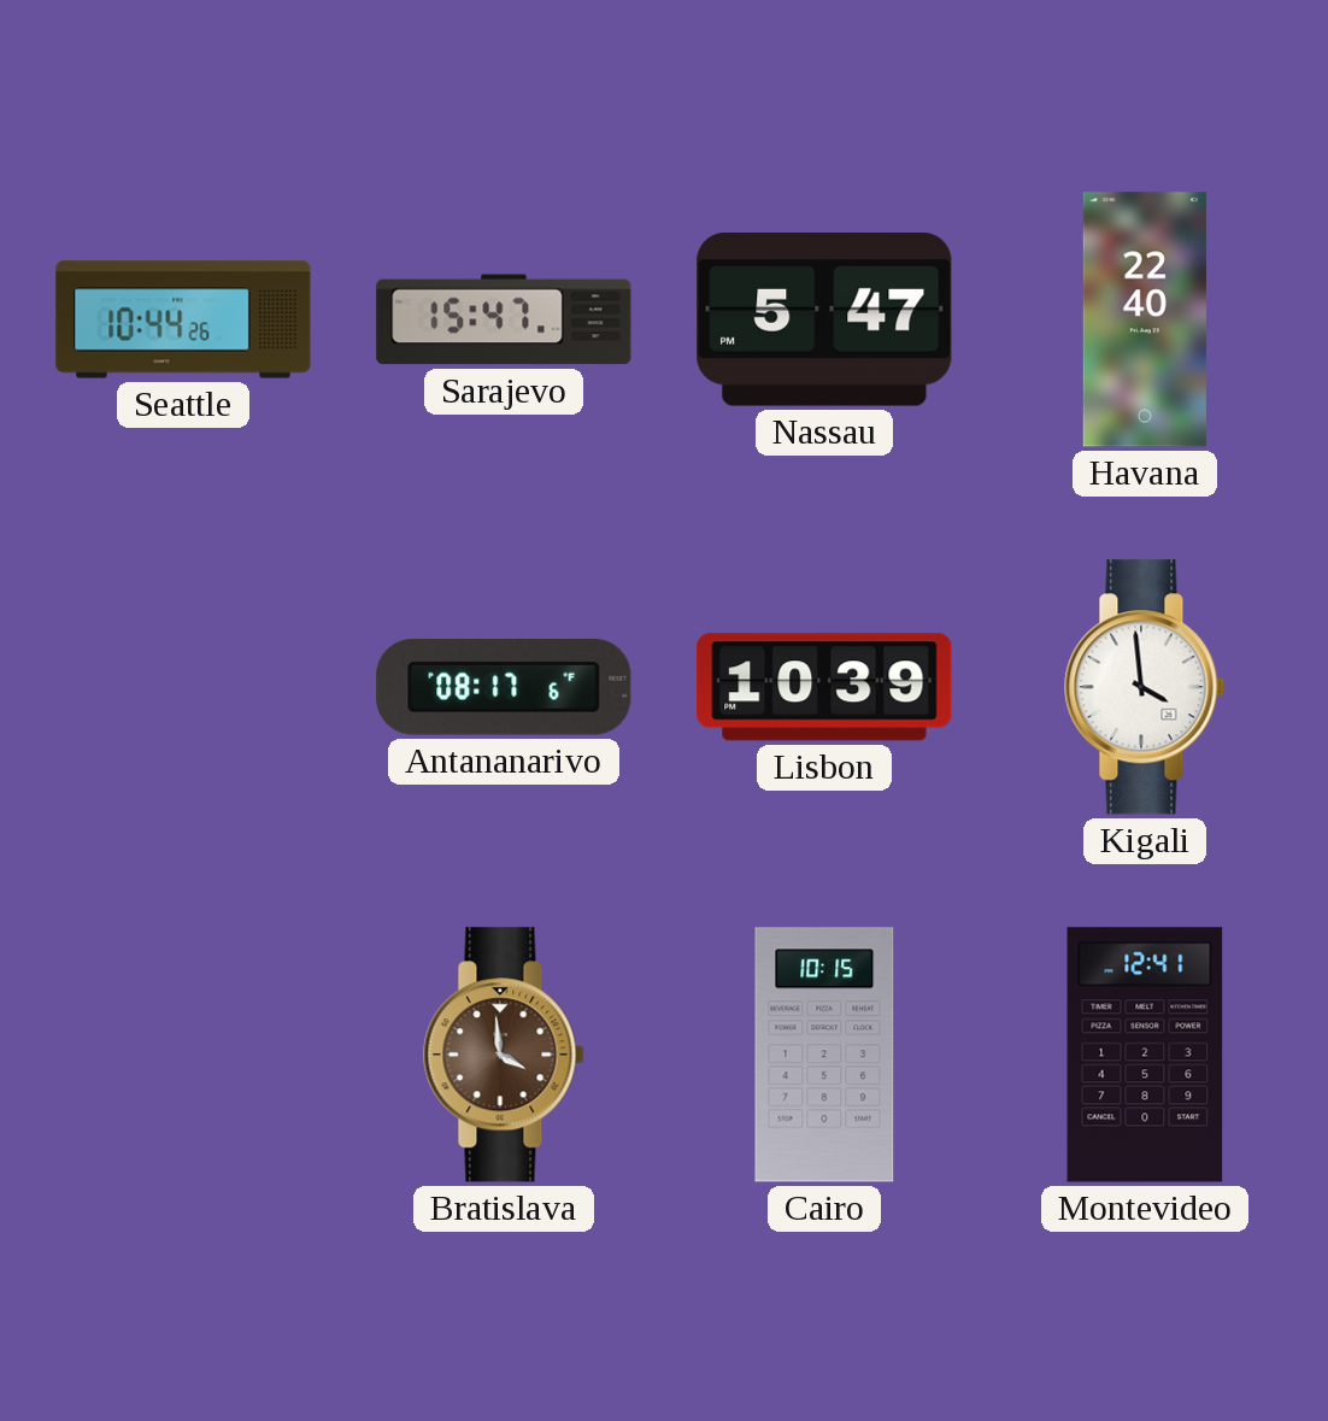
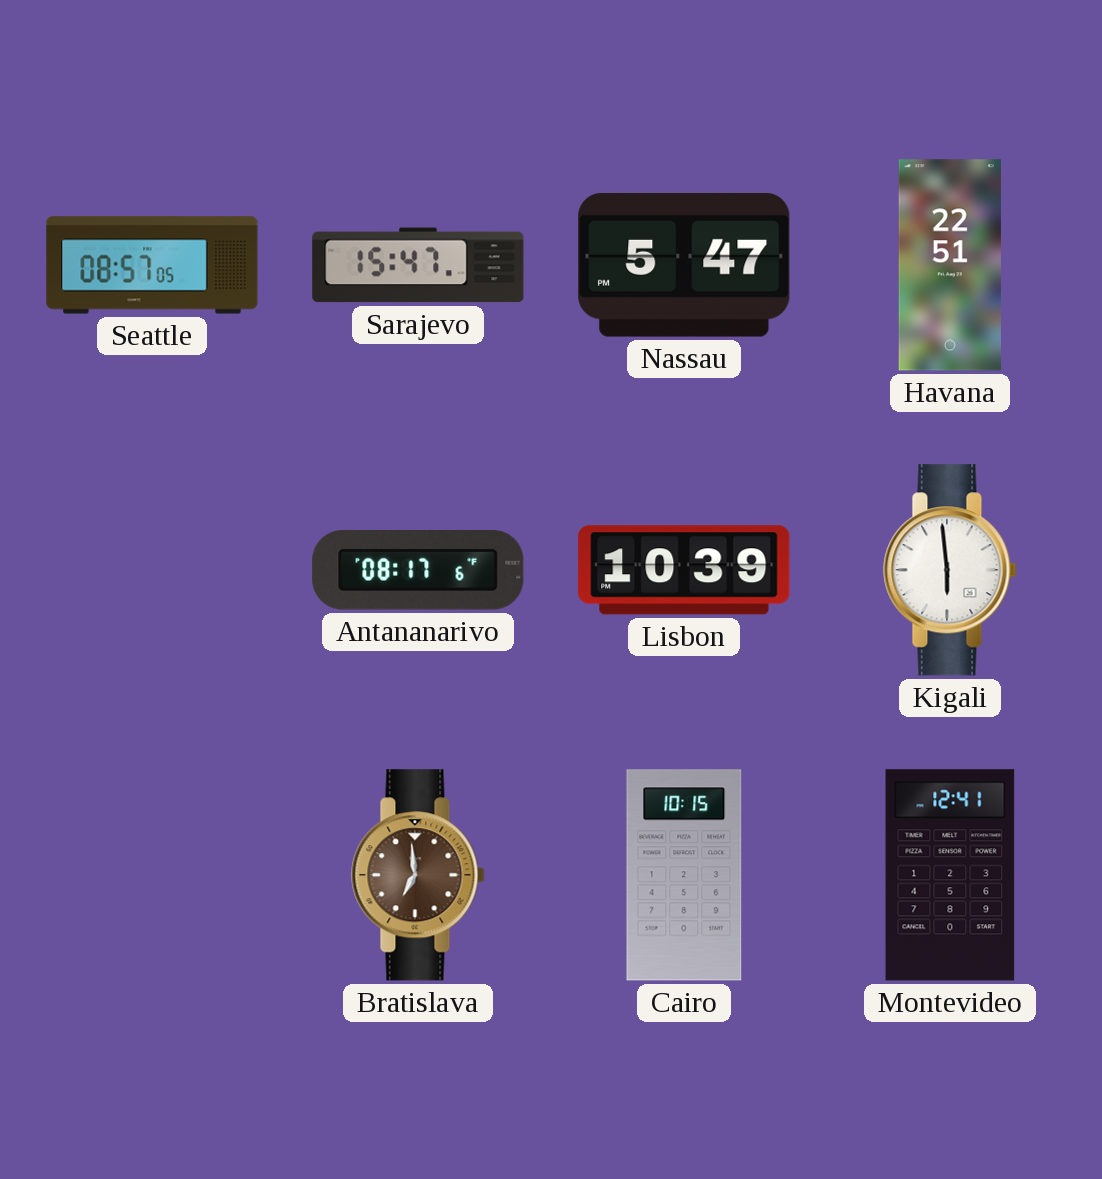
Seattle: 10:44 -> 08:57
Havana: 22:40 -> 22:51
Kigali: 3:59 -> 5:59
Bratislava: 3:59 -> 6:59
